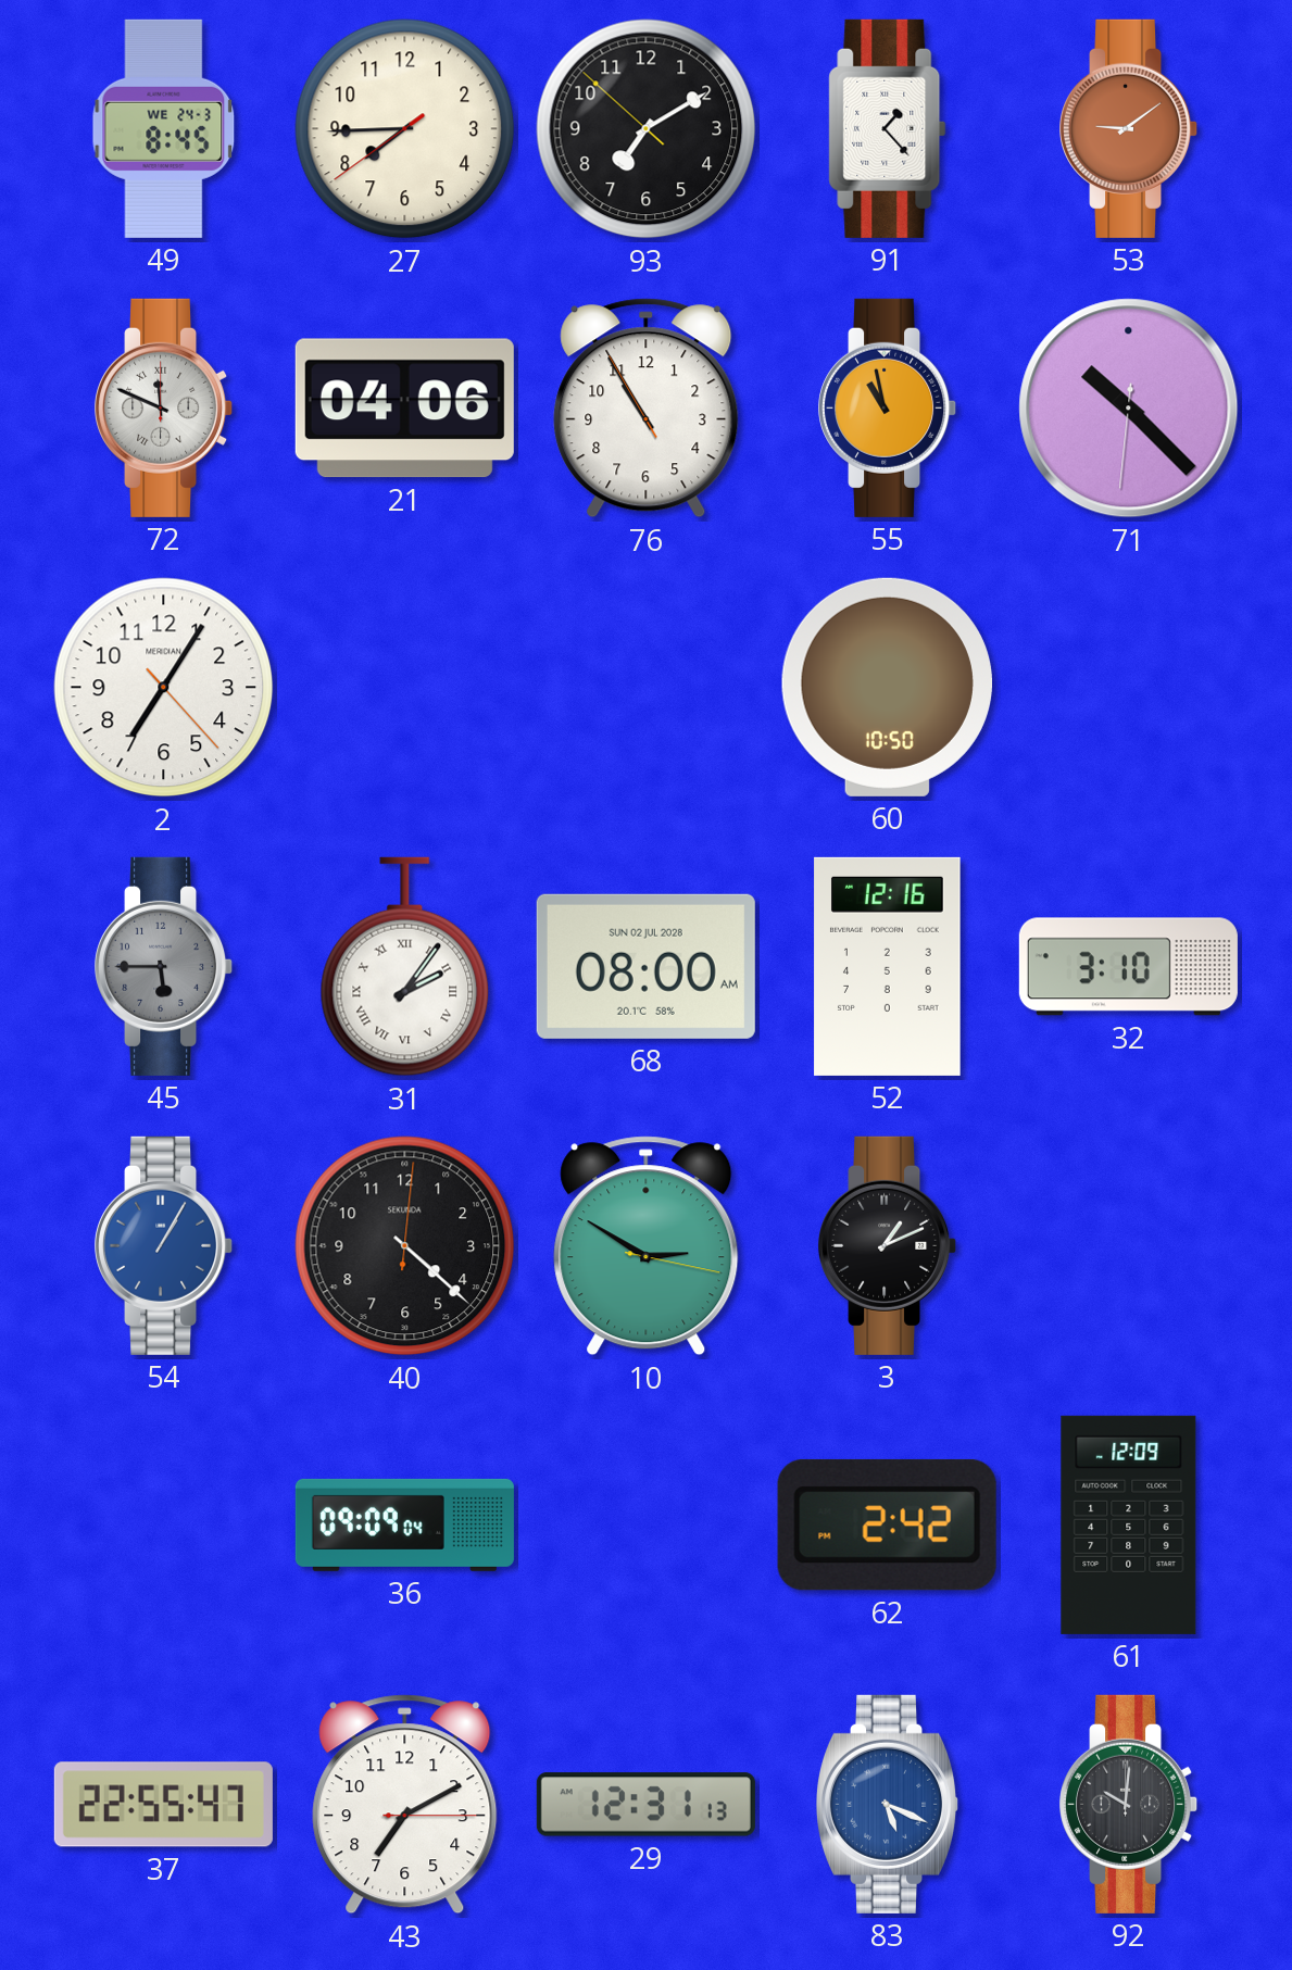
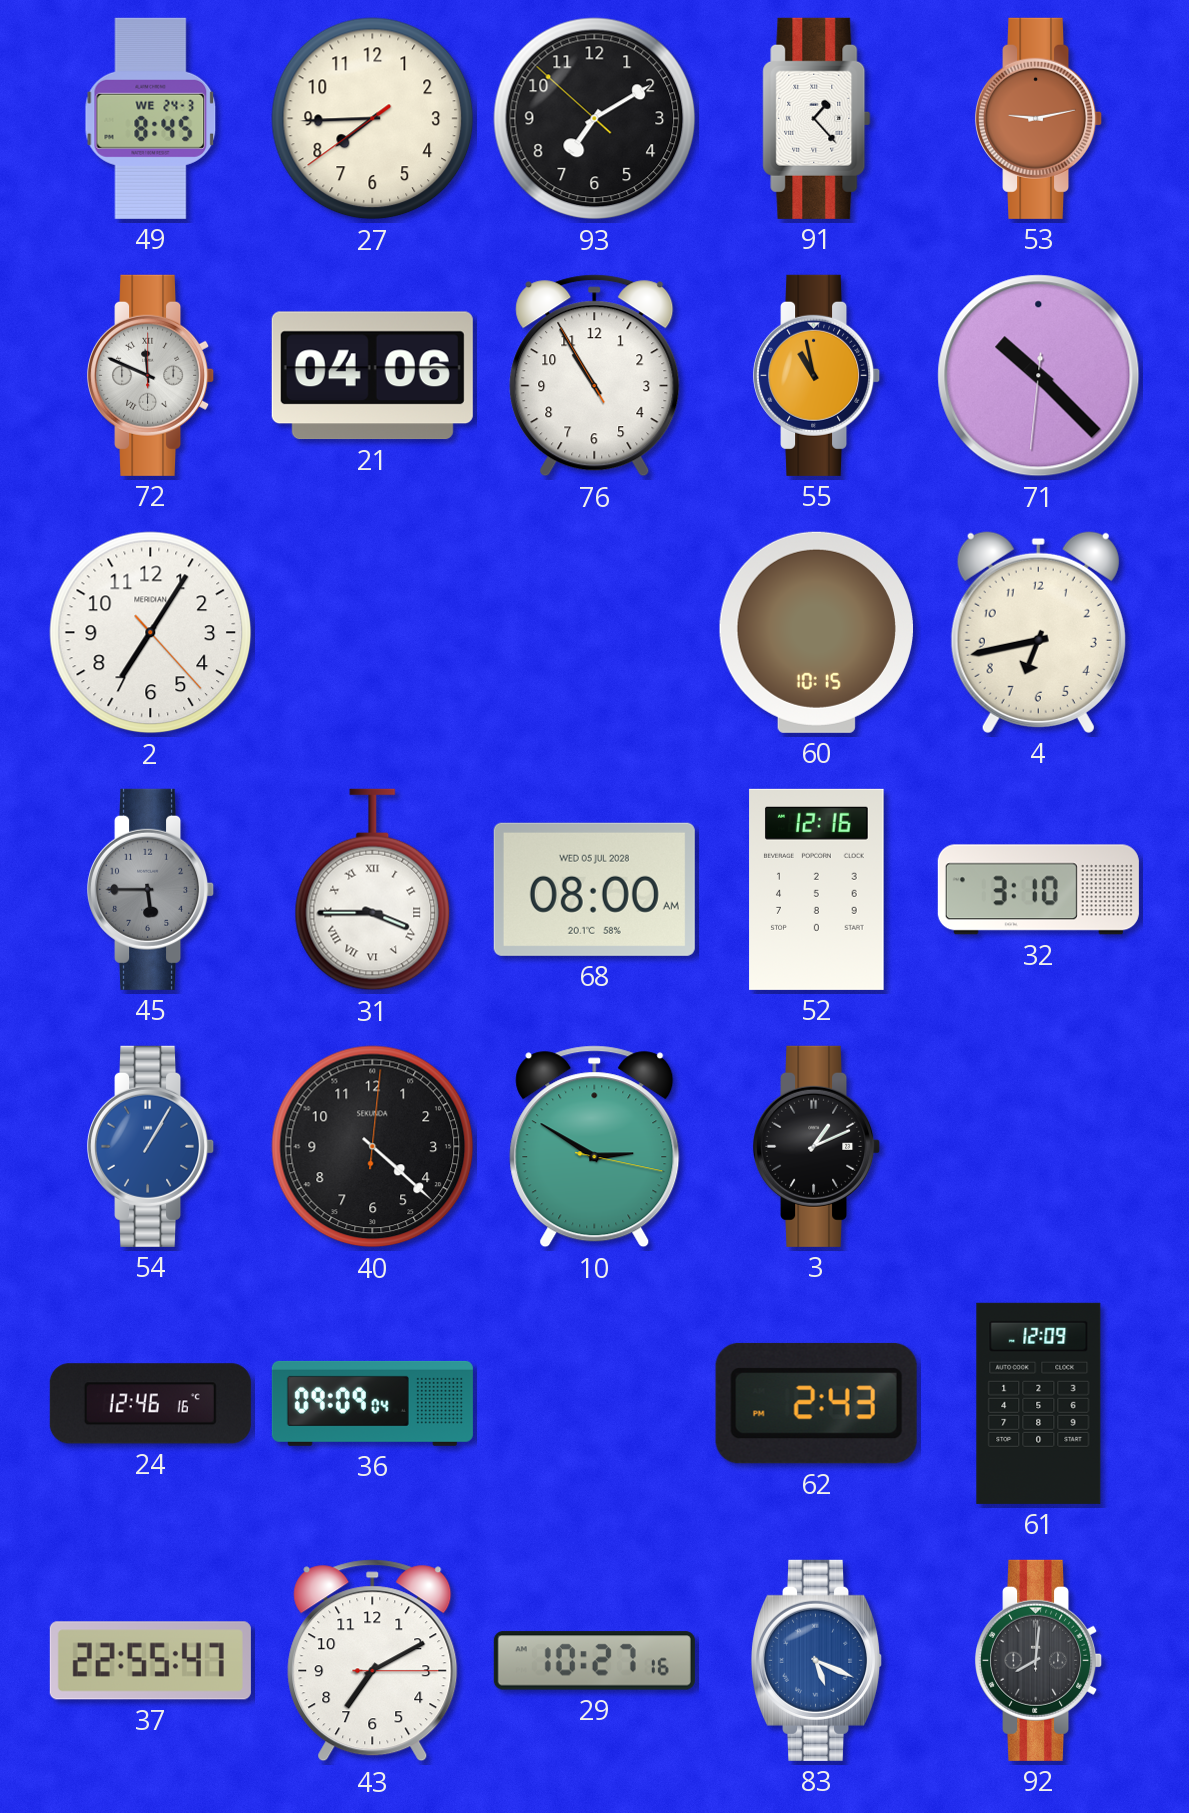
53: 9:09 -> 9:13
60: 10:50 -> 10:15
4: none -> 6:43
31: 2:06 -> 3:45
68 date: SUN 02 JUL 2028 -> WED 05 JUL 2028
24: none -> 12:46
62: 2:42 -> 2:43
29: 12:31 -> 10:27
92: 10:01 -> 8:01
